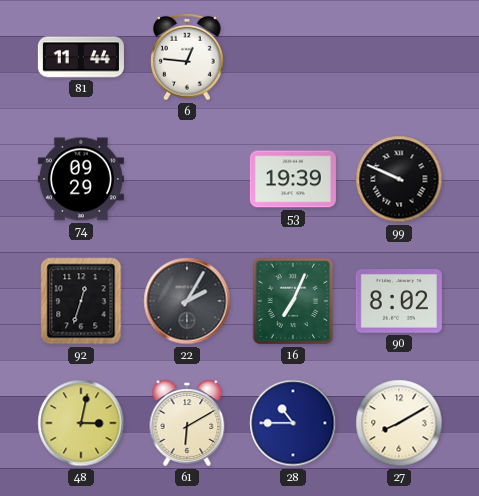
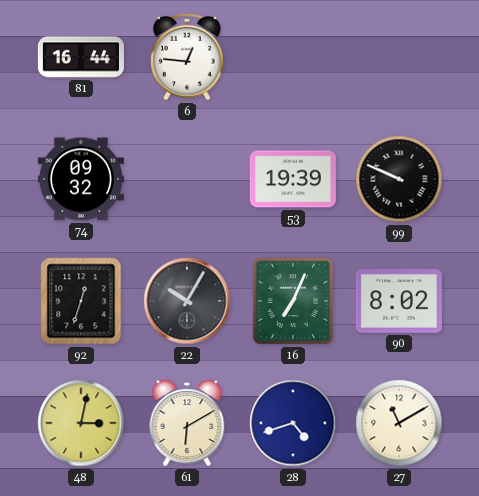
81: 11:44 -> 16:44
74: 09:29 -> 09:32
22: 2:05 -> 10:05
28: 10:45 -> 4:42
27: 8:10 -> 11:10
